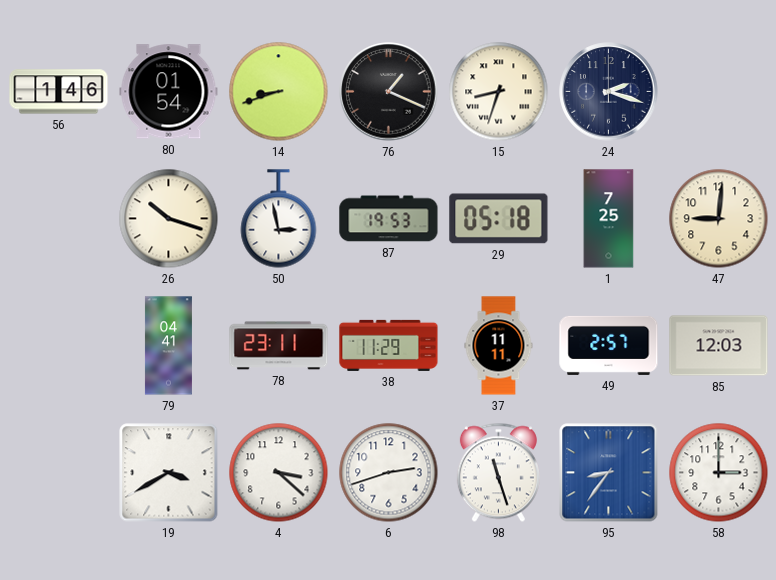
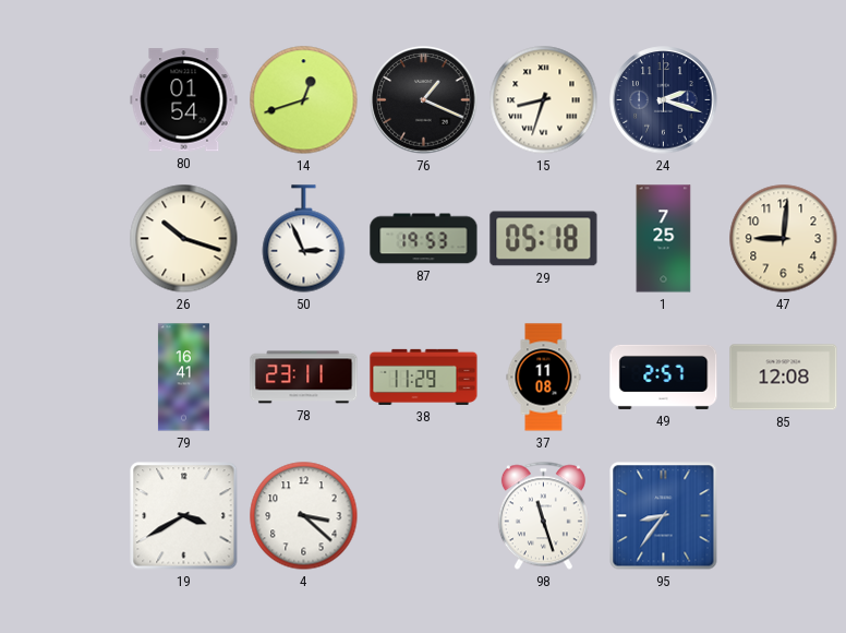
56: 1:46 -> none
14: 8:42 -> 12:42
50: 2:58 -> 2:56
79: 04:41 -> 16:41
37: 11:11 -> 11:08
85: 12:03 -> 12:08
6: 2:42 -> none
58: 3:00 -> none
